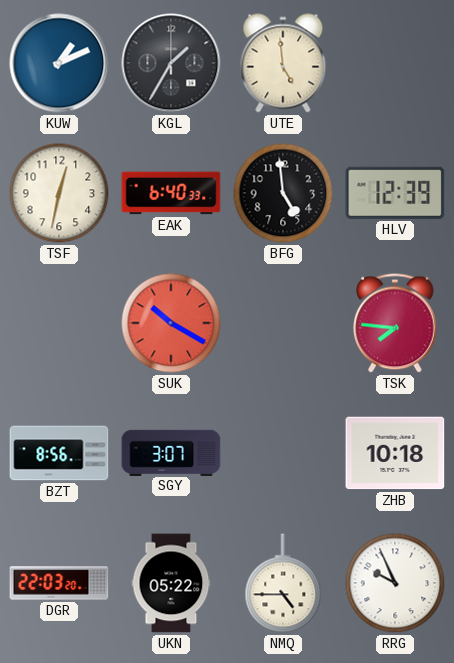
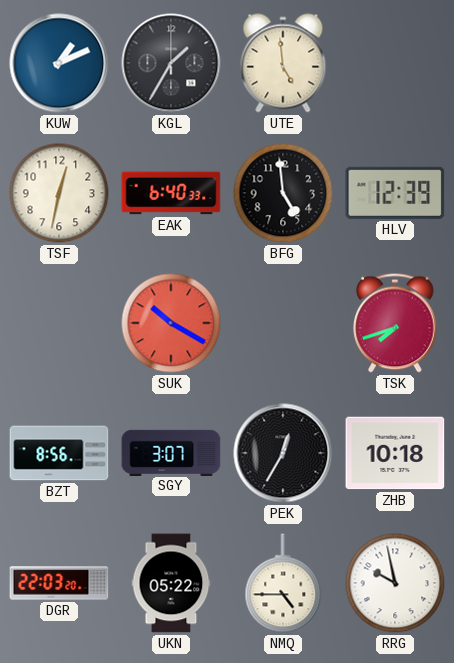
TSK: 7:46 -> 7:42
PEK: none -> 12:35
RRG: 9:56 -> 9:58
